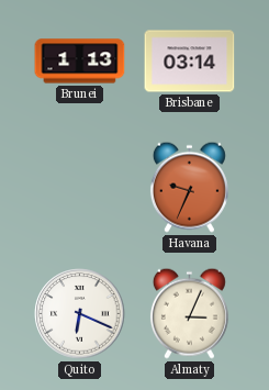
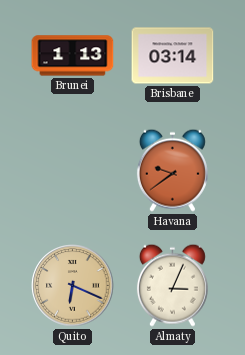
Havana: 9:34 -> 9:39
Quito dial: white -> champagne
